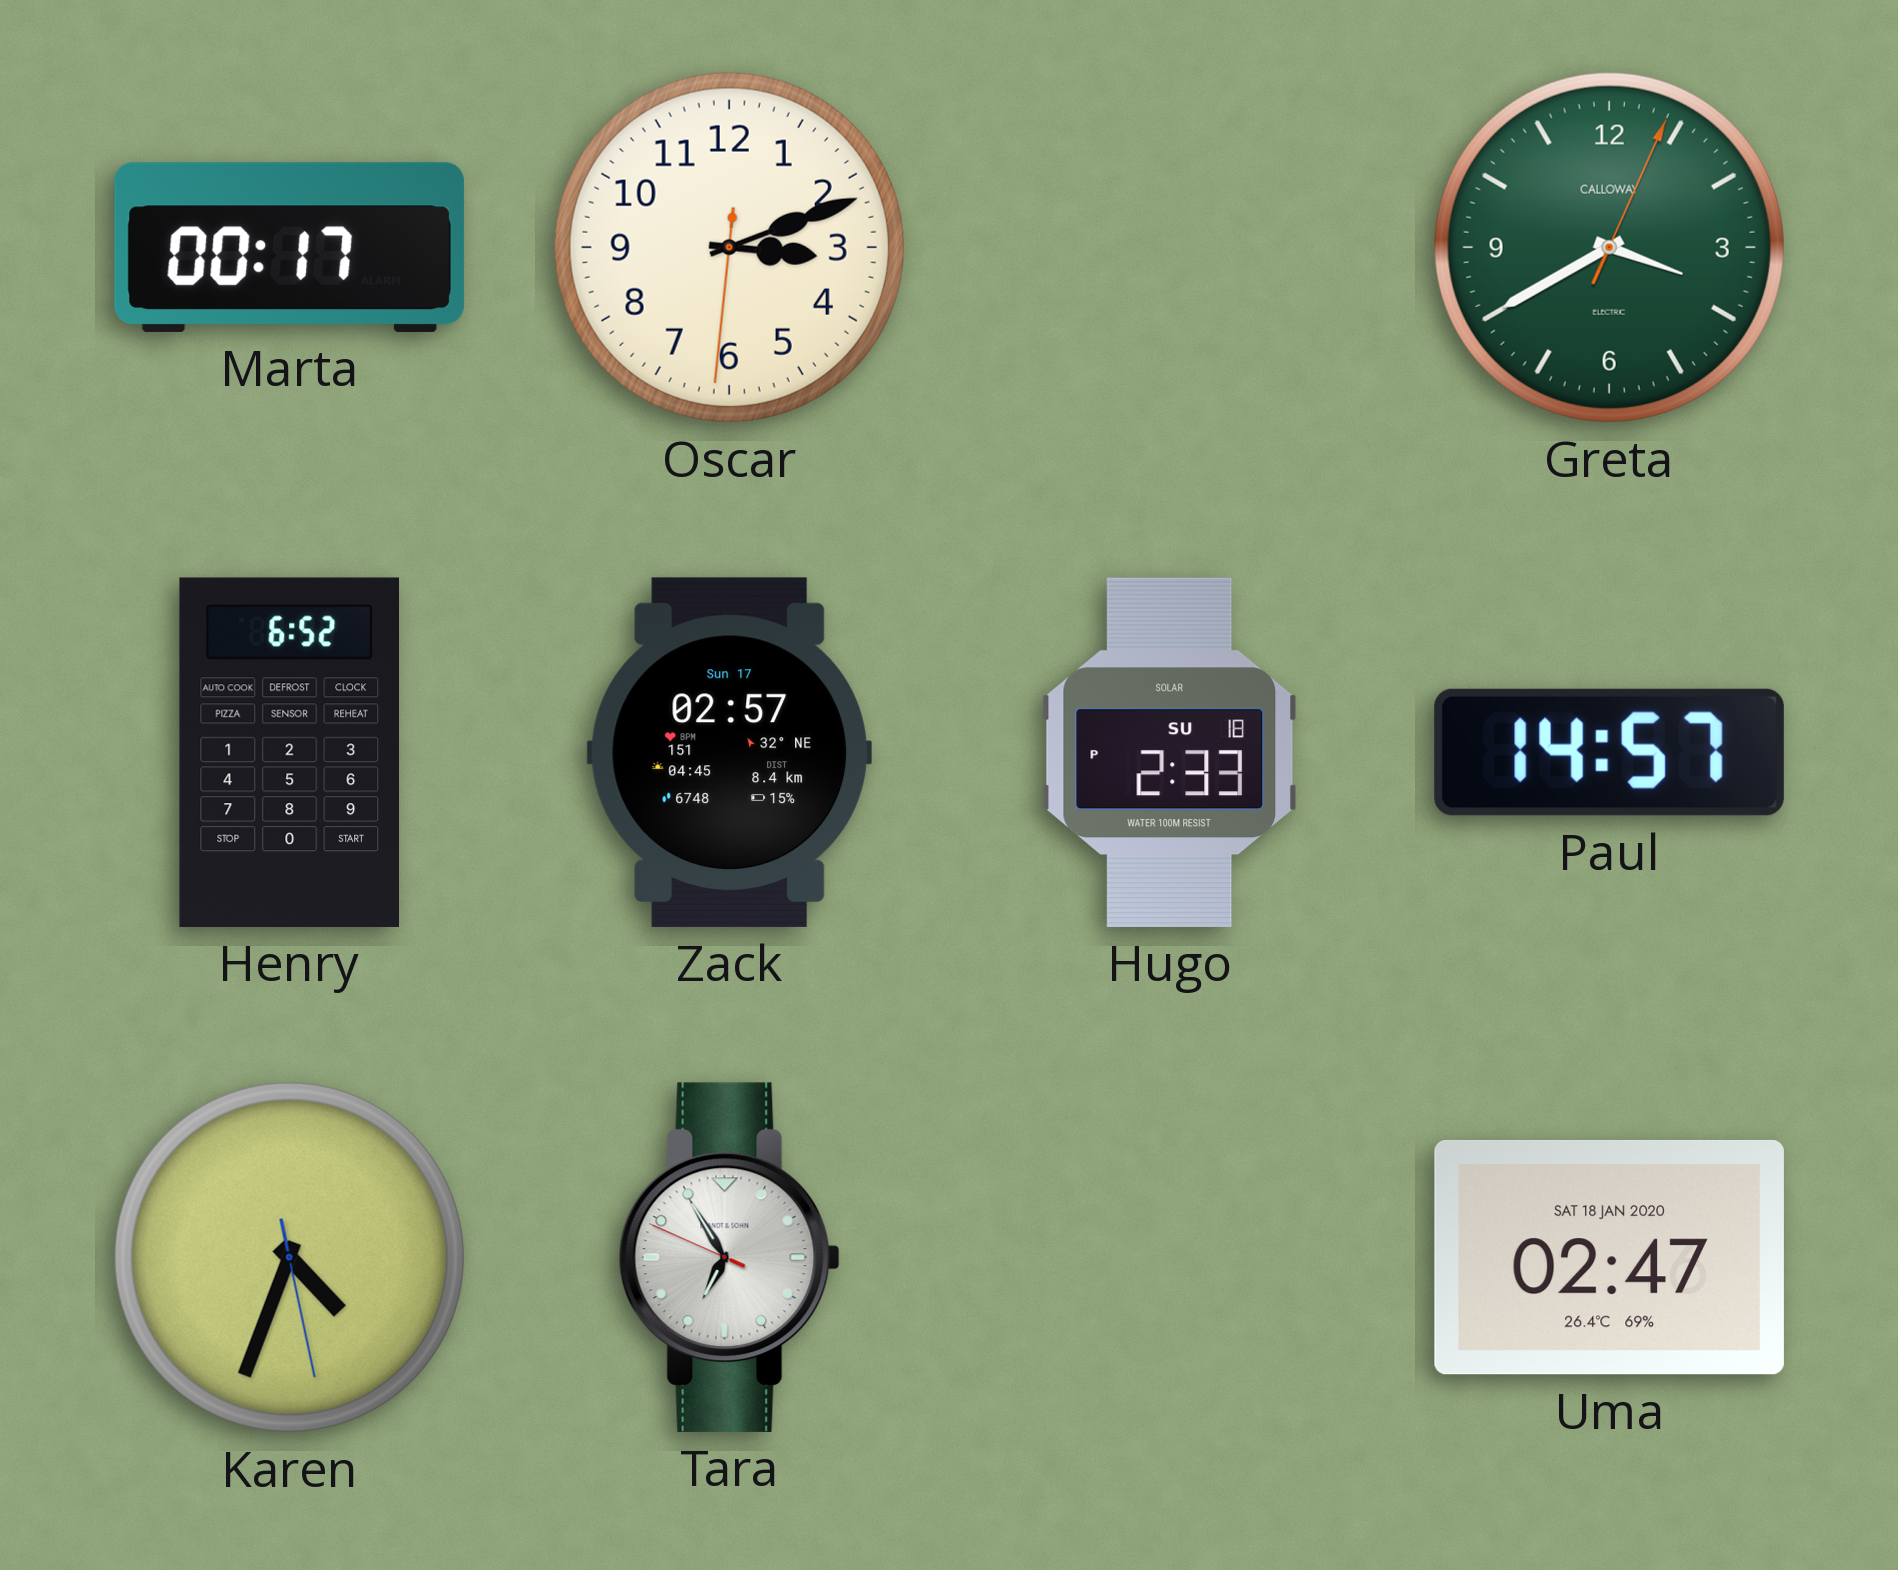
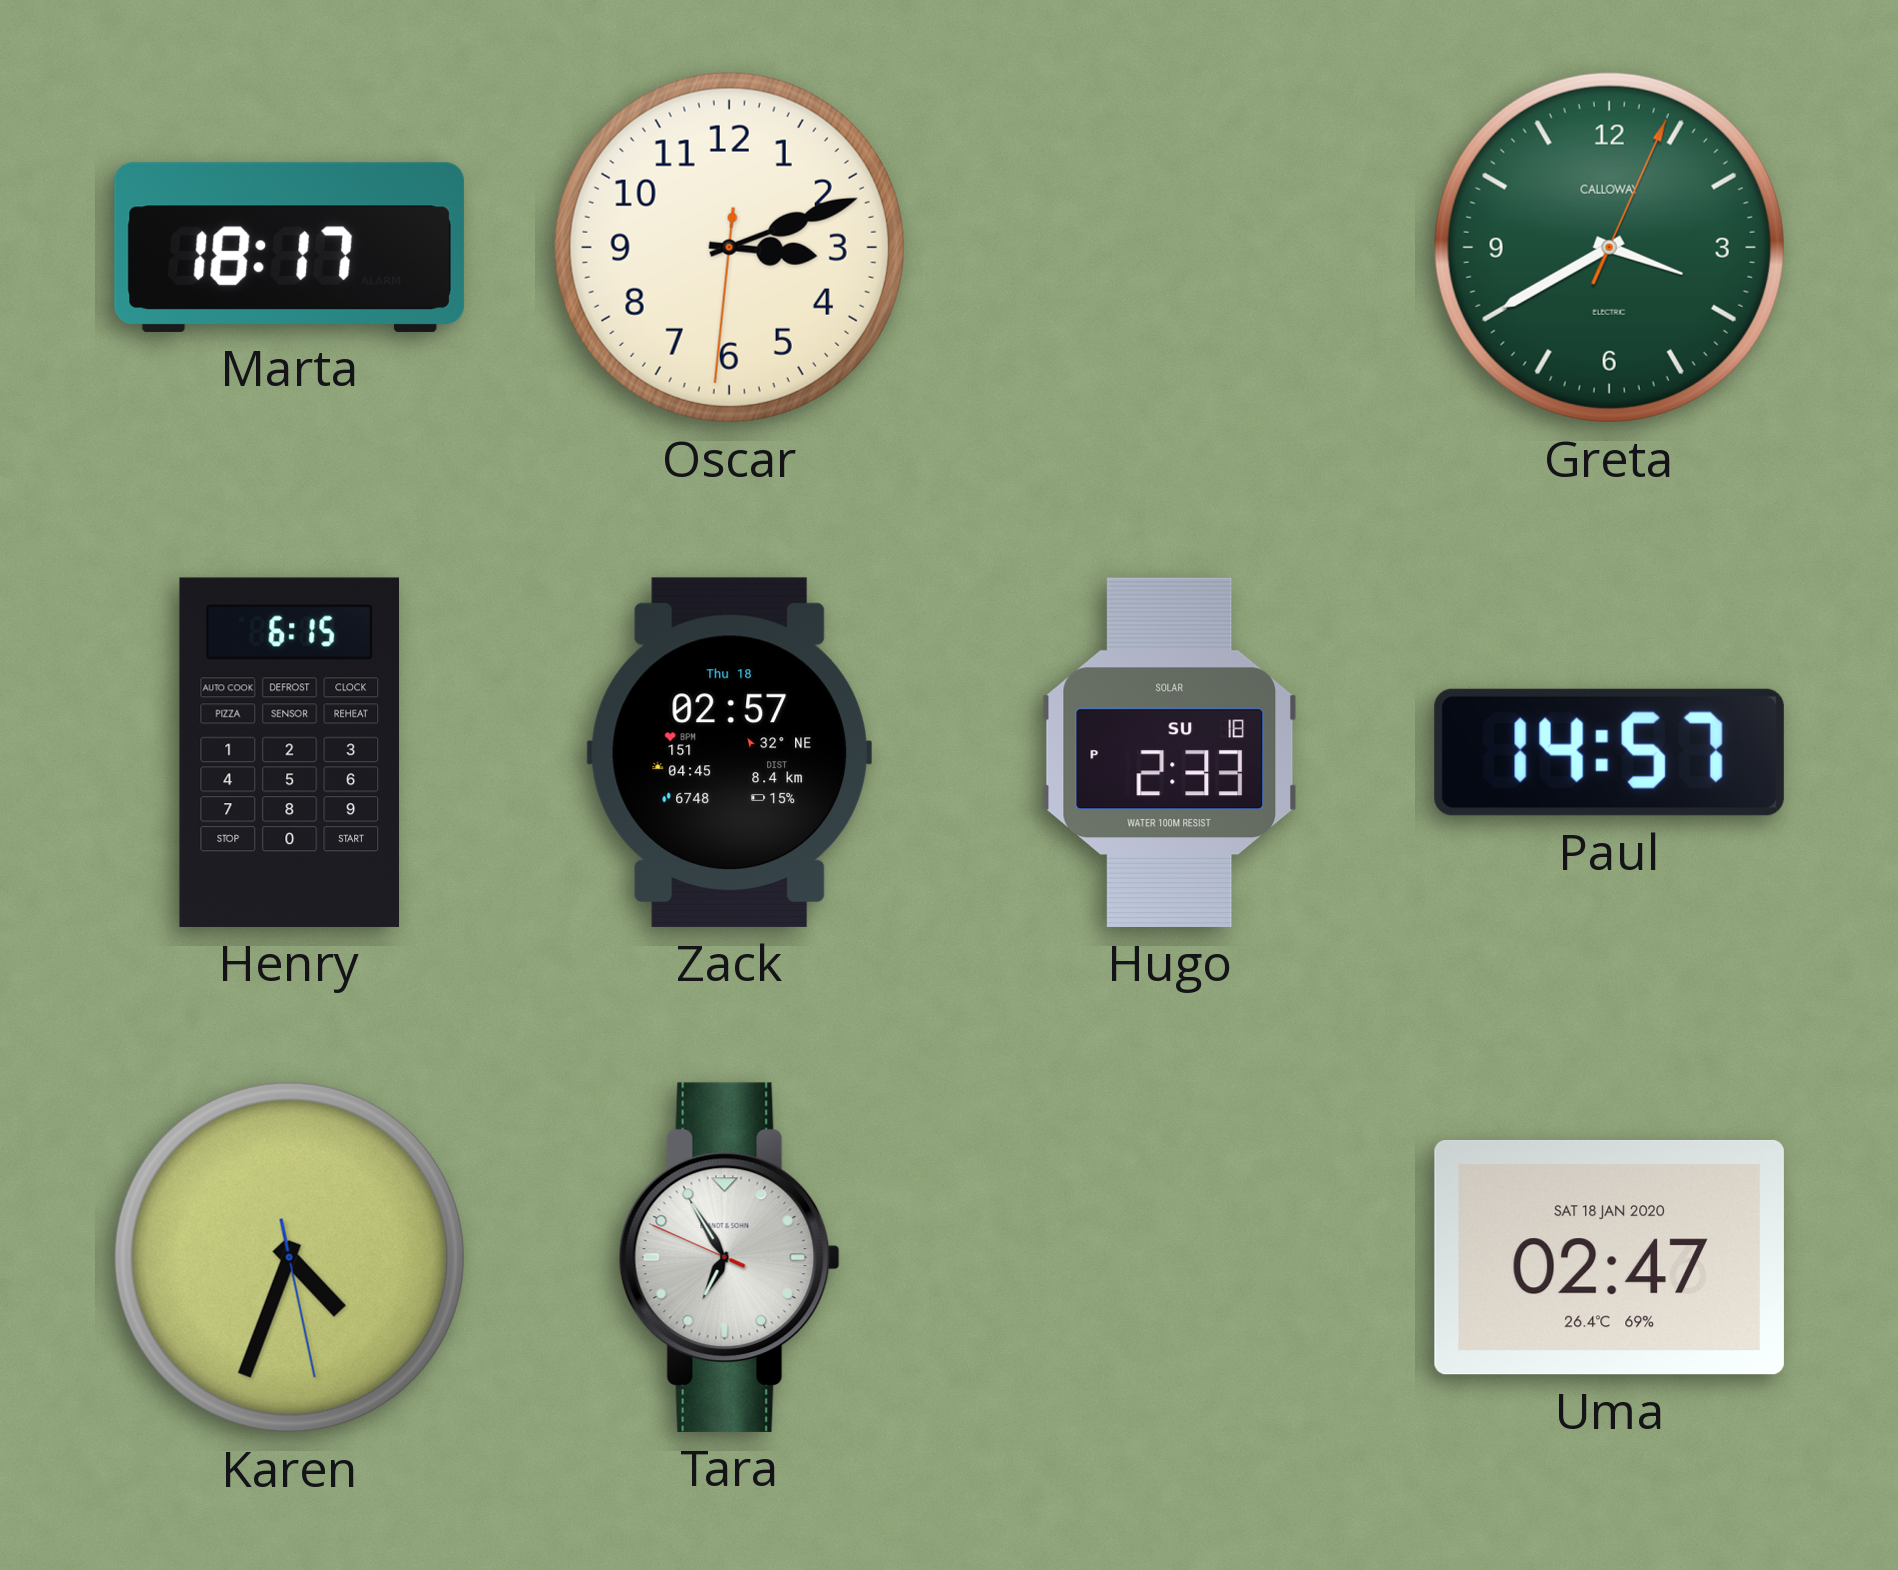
Marta: 00:17 -> 18:17
Henry: 6:52 -> 6:15
Zack date: Sun 17 -> Thu 18
